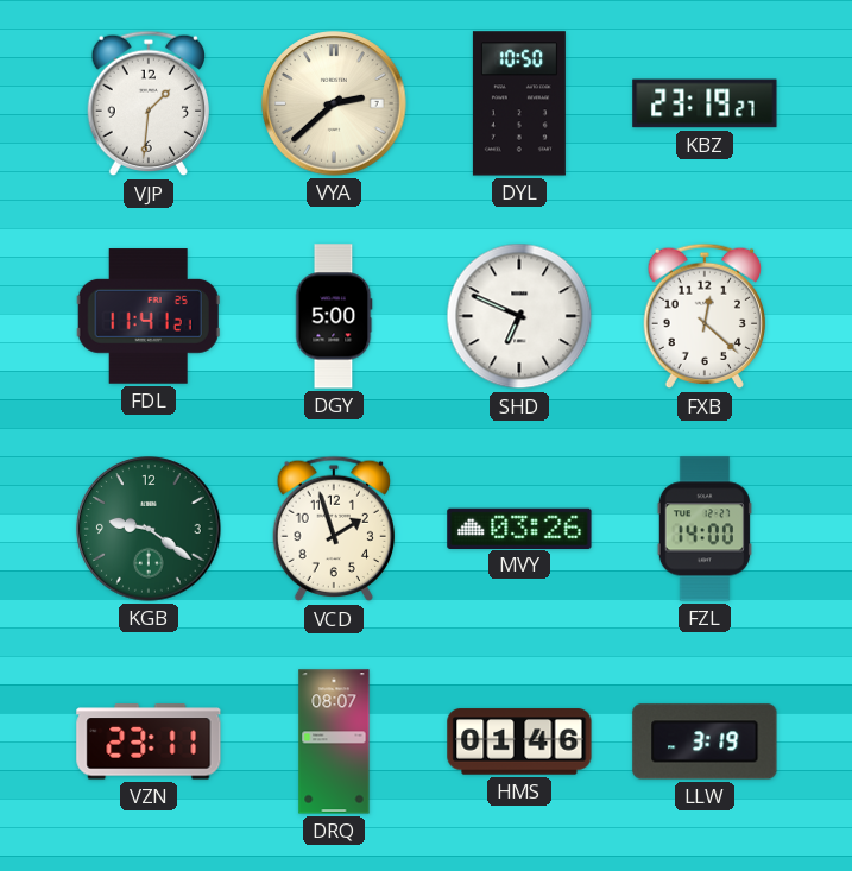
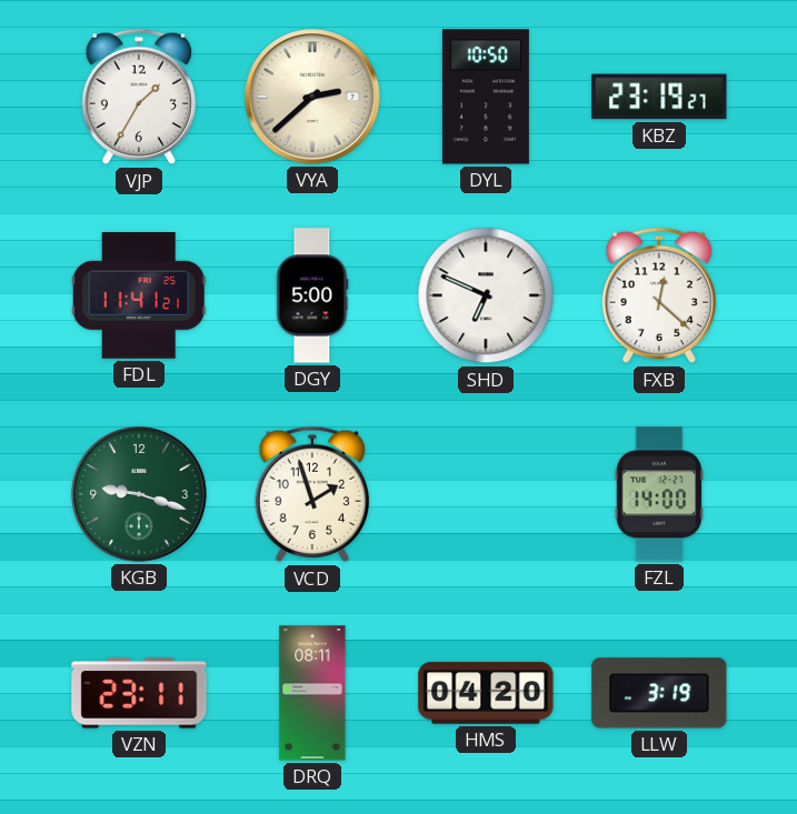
VJP: 1:31 -> 1:35
KGB: 9:21 -> 9:18
MVY: 03:26 -> none
DRQ: 08:07 -> 08:11
HMS: 01:46 -> 04:20
